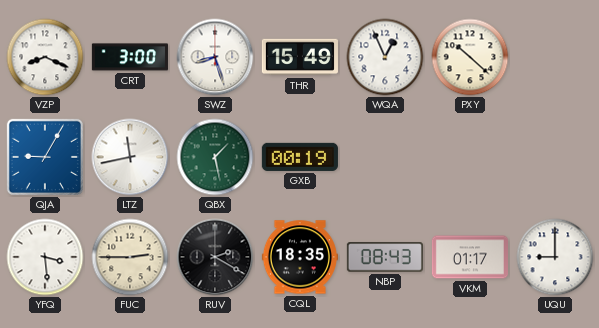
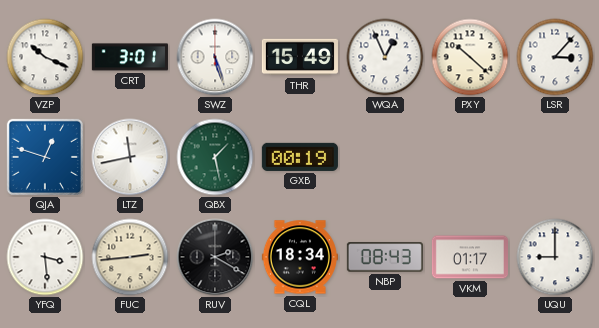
VZP: 8:19 -> 10:19
CRT: 3:00 -> 3:01
SWZ: 8:27 -> 5:27
LSR: none -> 3:07
QJA: 9:05 -> 12:48
FUC: 2:45 -> 2:44
CQL: 18:35 -> 18:34
